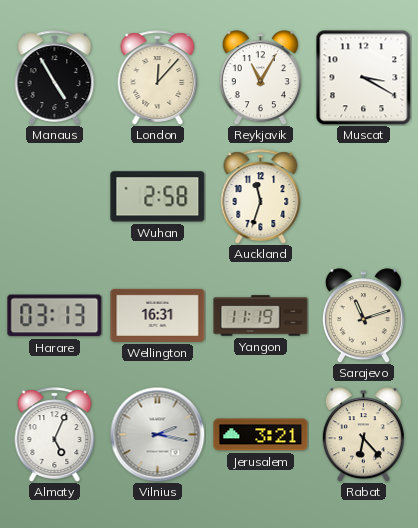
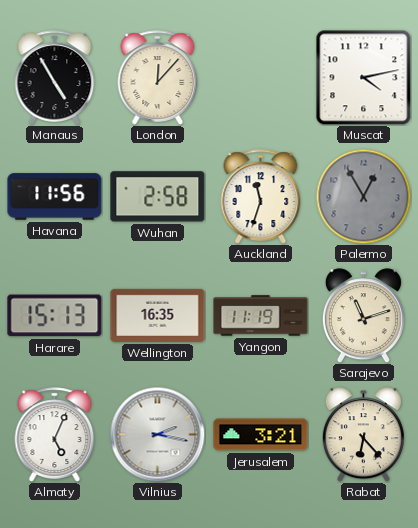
Reykjavik: 11:05 -> none
Muscat: 3:20 -> 4:13
Havana: none -> 11:56
Palermo: none -> 12:55
Harare: 03:13 -> 15:13
Wellington: 16:31 -> 16:35
